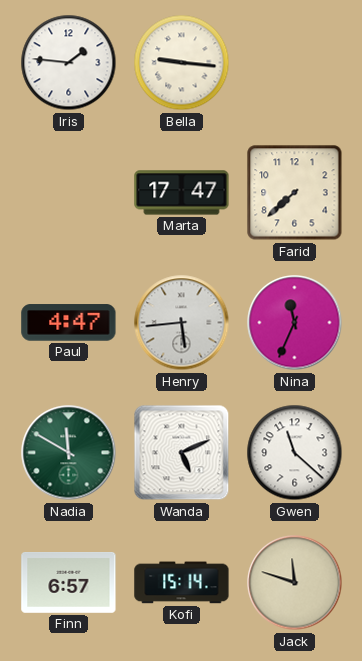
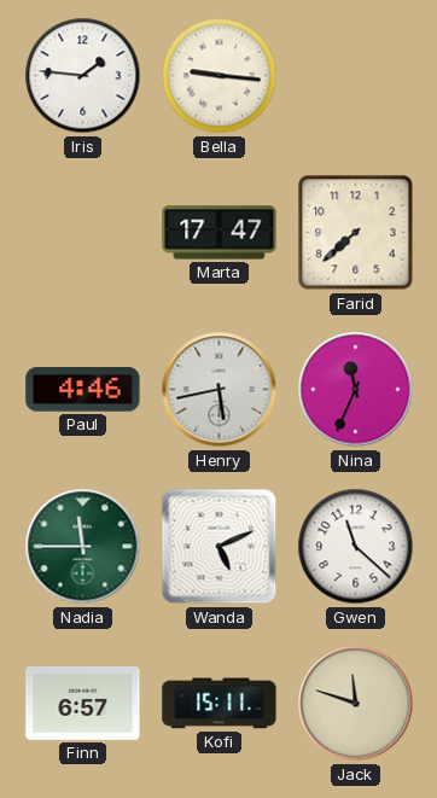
Paul: 4:47 -> 4:46
Henry: 5:44 -> 5:43
Nadia: 11:50 -> 11:45
Kofi: 15:14 -> 15:11
